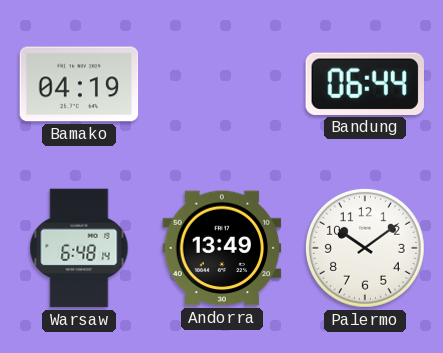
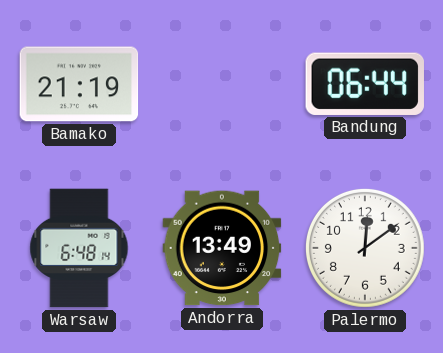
Bamako: 04:19 -> 21:19
Palermo: 10:09 -> 12:09
